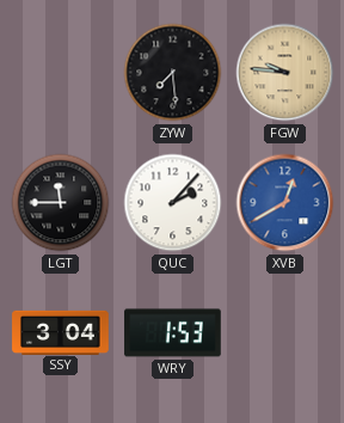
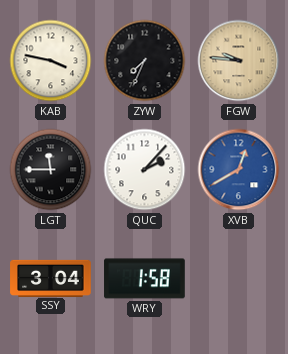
KAB: none -> 3:47
ZYW: 7:29 -> 7:34
WRY: 1:53 -> 1:58
